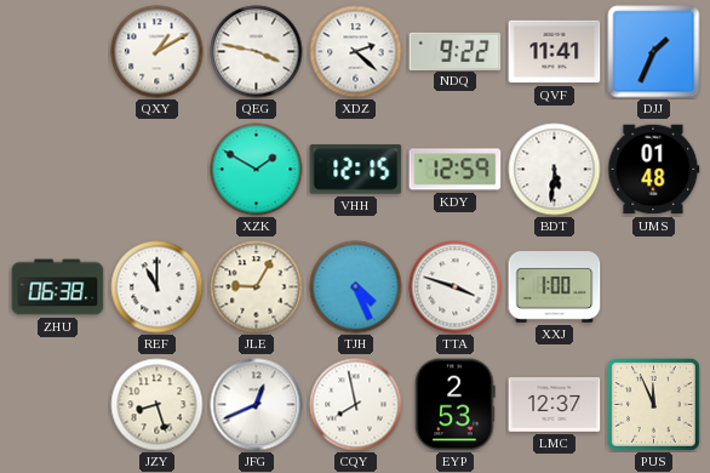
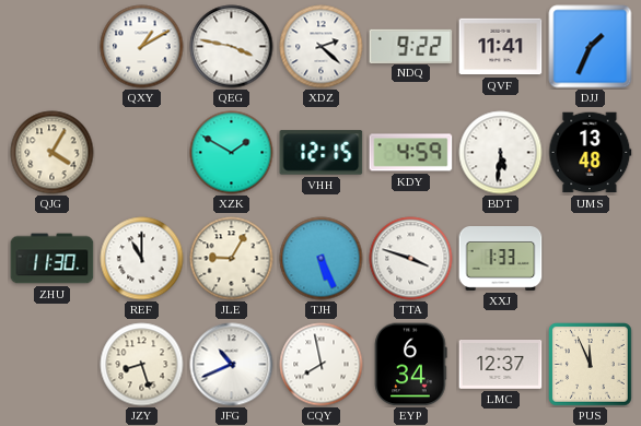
QJG: none -> 4:05
KDY: 12:59 -> 4:59
UMS: 01:48 -> 13:48
ZHU: 06:38 -> 11:30
TJH: 4:26 -> 5:26
XXJ: 1:00 -> 1:33
JFG: 12:41 -> 10:41
EYP: 2:53 -> 6:34
